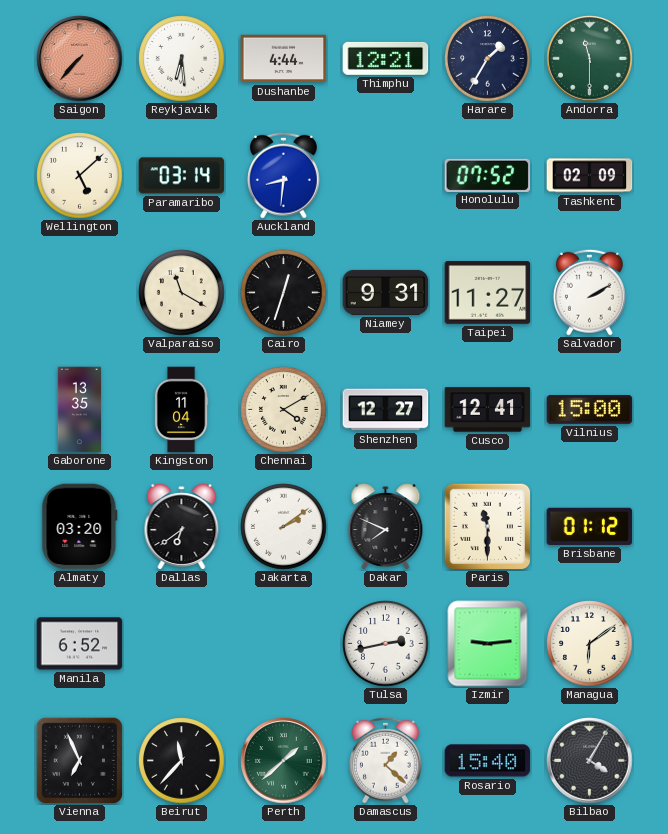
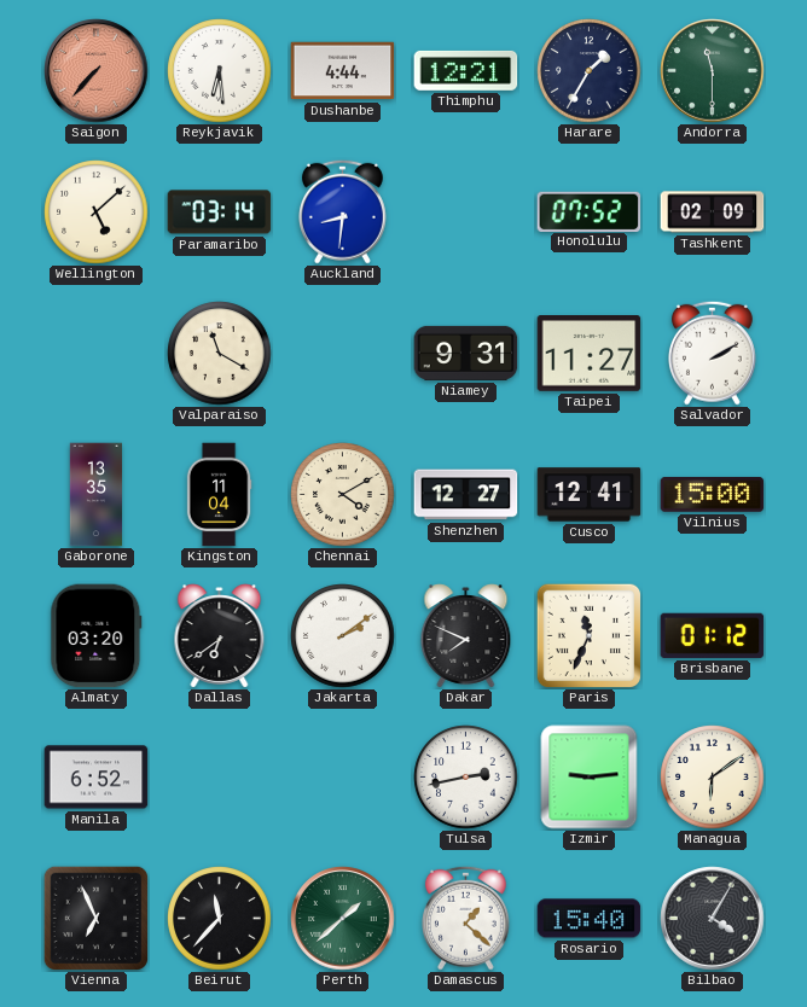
Cairo: 12:33 -> none
Paris: 11:30 -> 11:34
